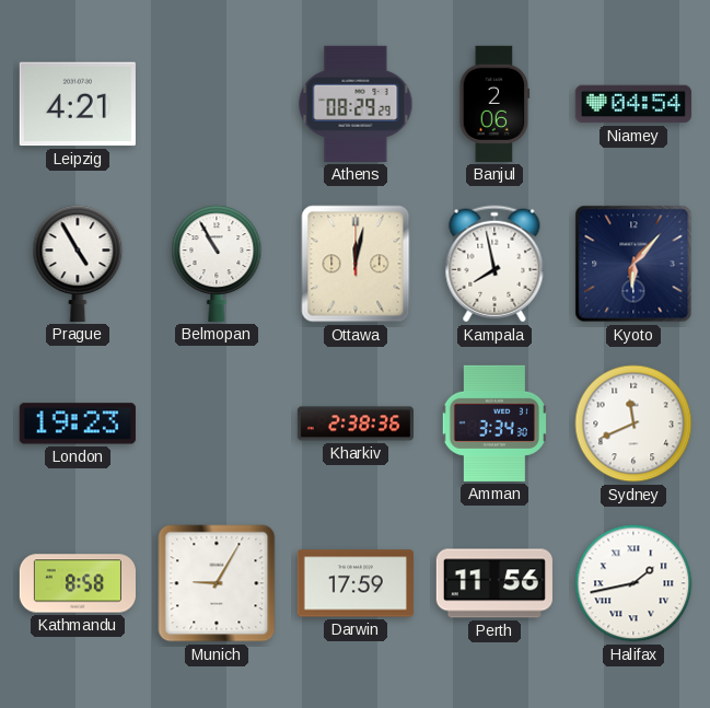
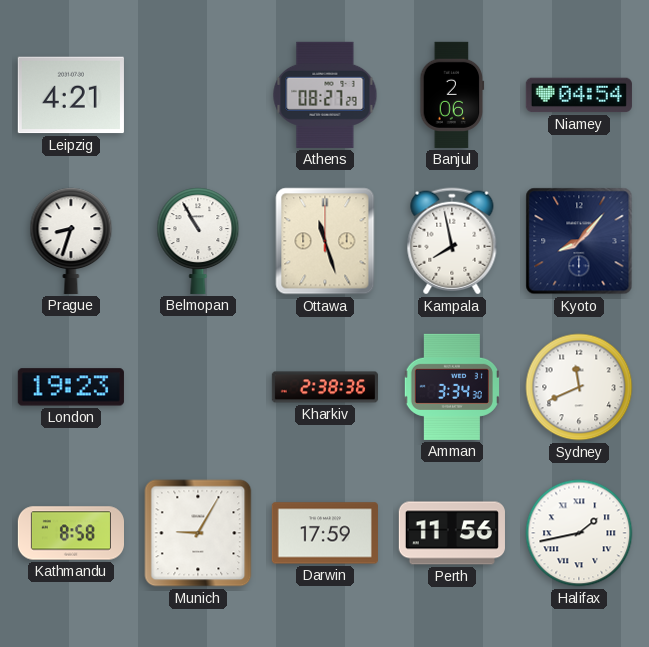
Athens: 08:29 -> 08:27
Prague: 4:55 -> 8:33
Ottawa: 12:02 -> 11:27
Kyoto: 6:07 -> 8:07
